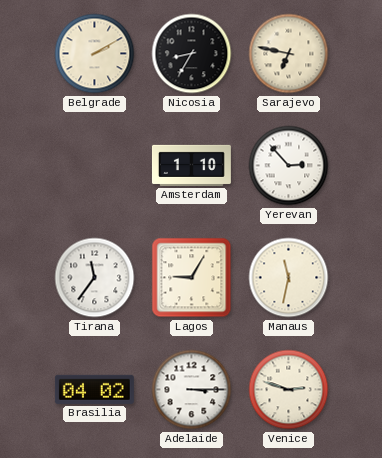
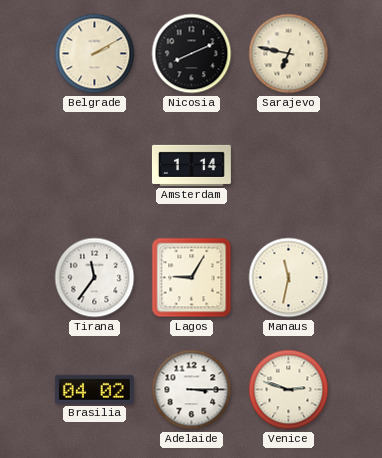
Nicosia: 8:35 -> 8:11
Amsterdam: 1:10 -> 1:14
Yerevan: 2:53 -> none
